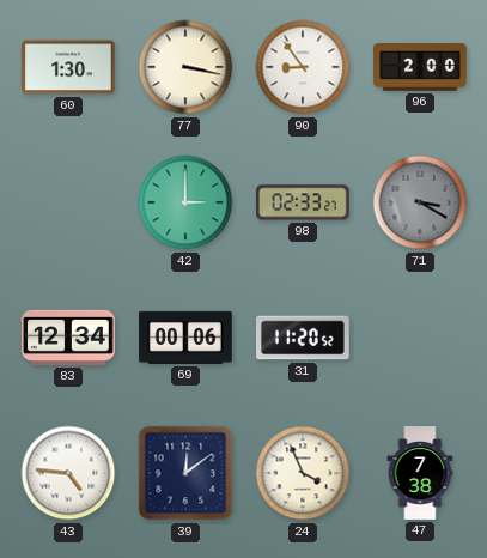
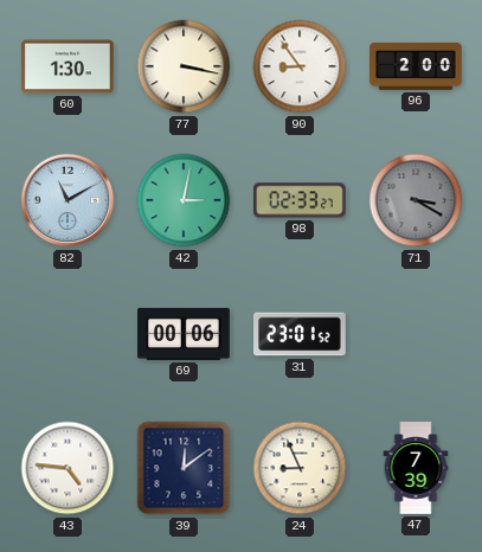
82: none -> 11:10
42: 3:00 -> 3:02
83: 12:34 -> none
31: 11:20 -> 23:01
24: 3:56 -> 8:56
47: 7:38 -> 7:39
